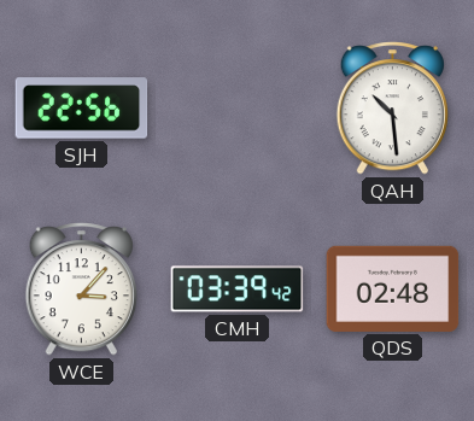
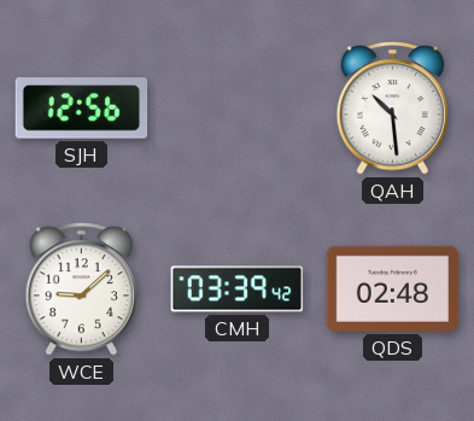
SJH: 22:56 -> 12:56
WCE: 3:07 -> 9:08
